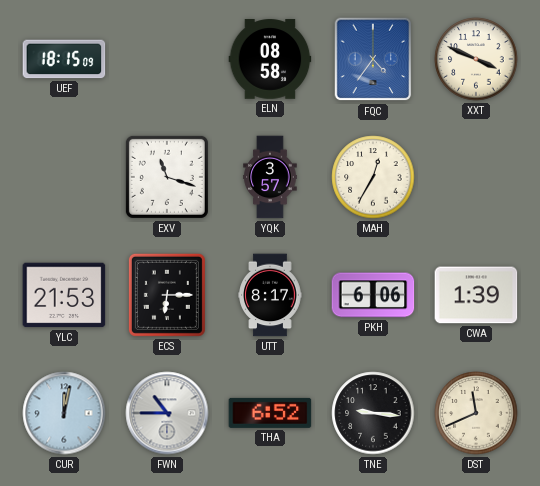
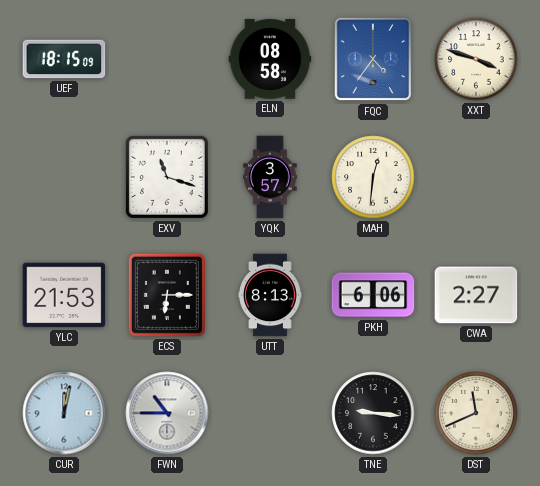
XXT: 3:49 -> 3:48
MAH: 12:35 -> 12:31
UTT: 8:17 -> 8:13
CWA: 1:39 -> 2:27
THA: 6:52 -> none
